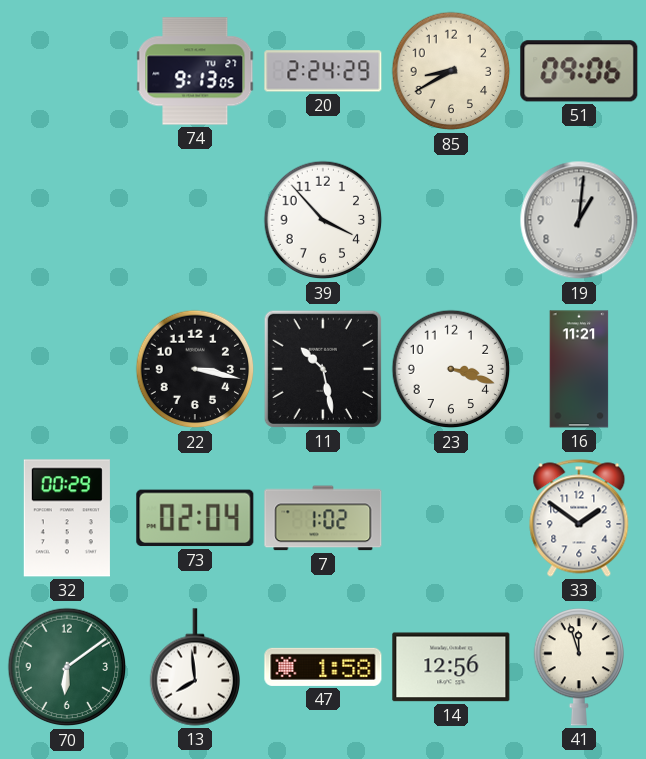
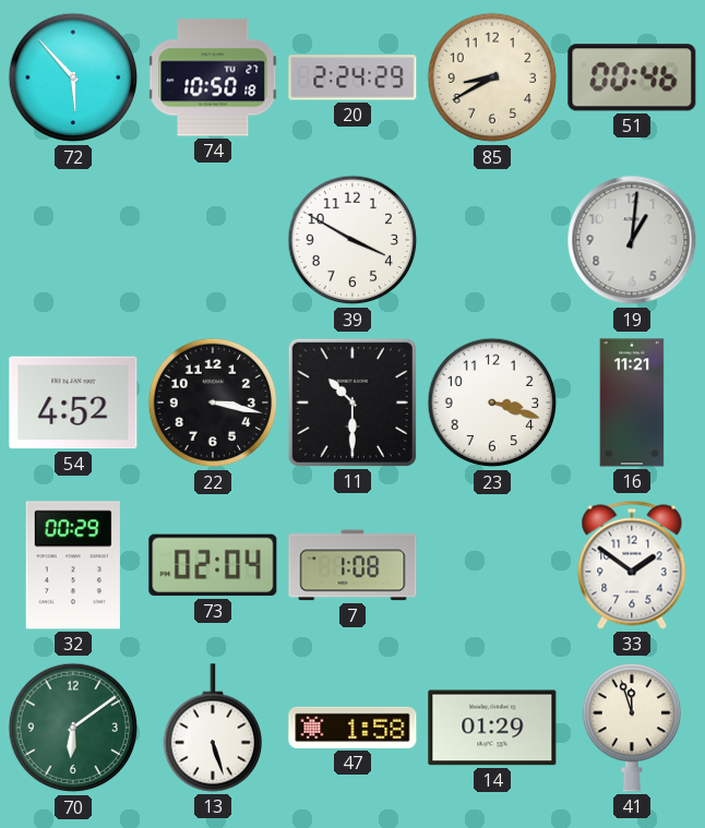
72: none -> 5:53
74: 9:13 -> 10:50
51: 09:06 -> 00:46
39: 3:53 -> 3:50
54: none -> 4:52
11: 10:28 -> 10:30
7: 1:02 -> 1:08
13: 7:59 -> 5:27
14: 12:56 -> 01:29
